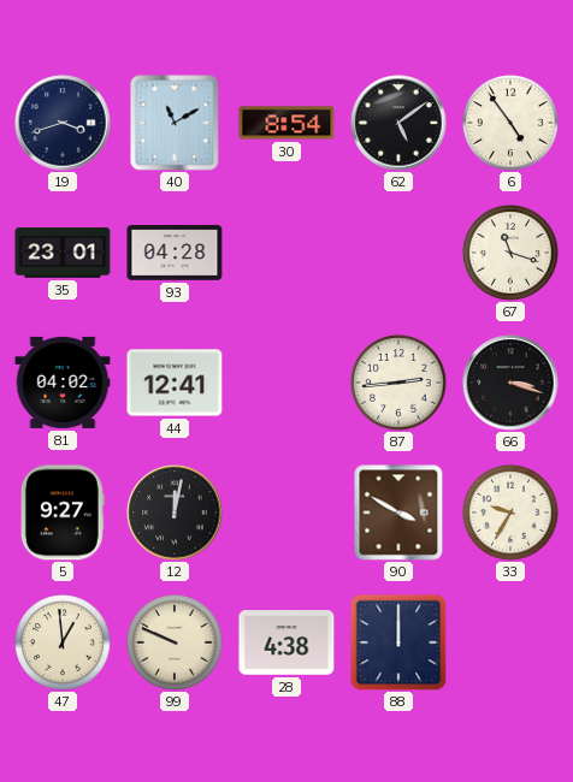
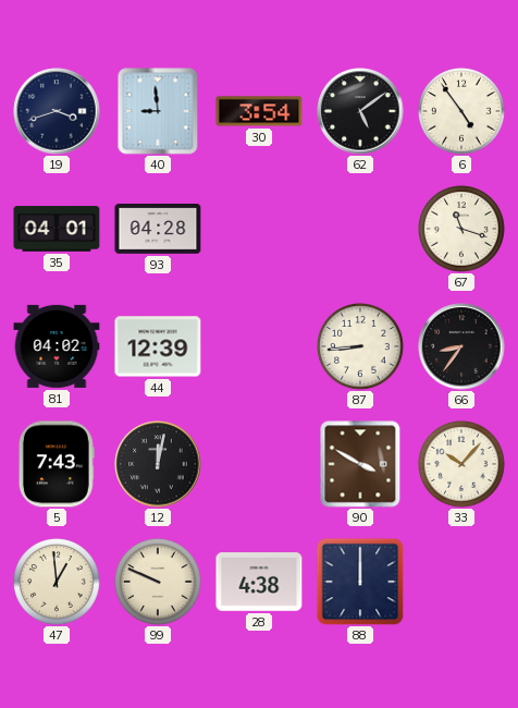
40: 11:10 -> 8:59
30: 8:54 -> 3:54
35: 23:01 -> 04:01
44: 12:41 -> 12:39
87: 2:44 -> 8:44
66: 3:18 -> 8:36
5: 9:27 -> 7:43
33: 9:35 -> 10:07
